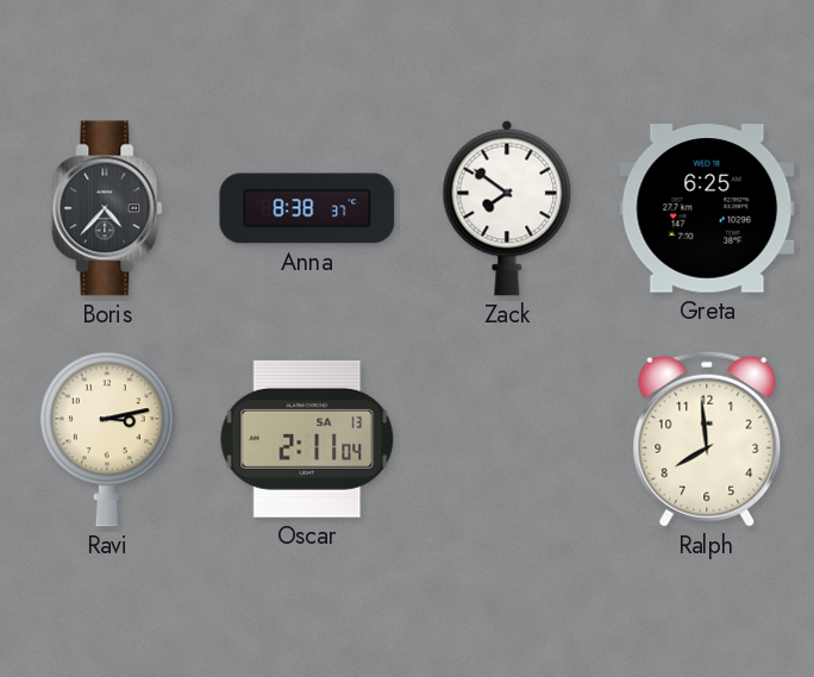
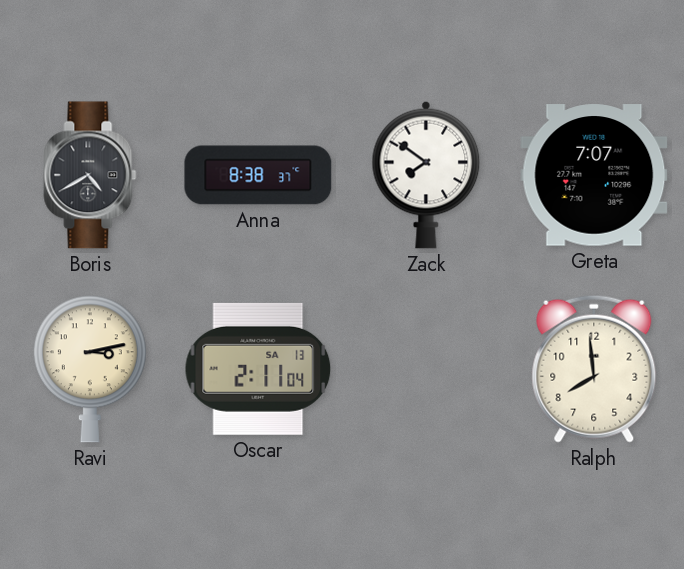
Boris: 4:37 -> 4:40
Greta: 6:25 -> 7:07
